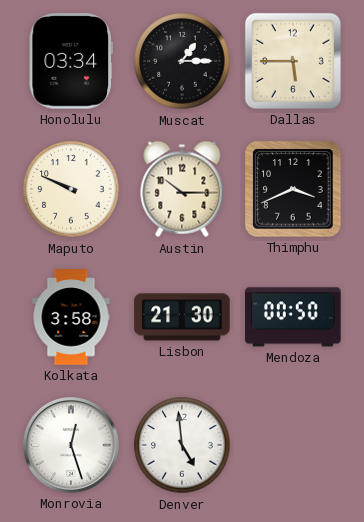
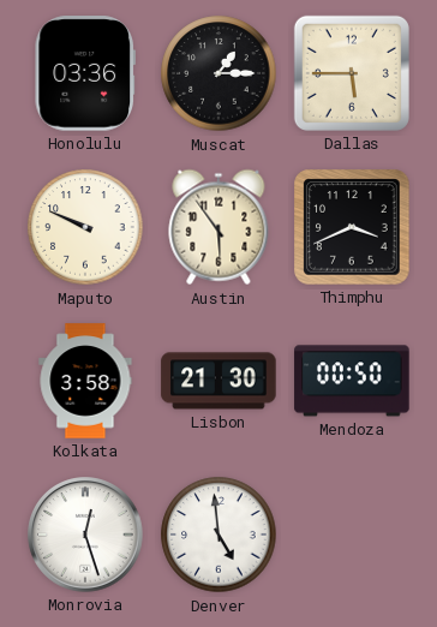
Honolulu: 03:34 -> 03:36
Austin: 10:15 -> 5:54
